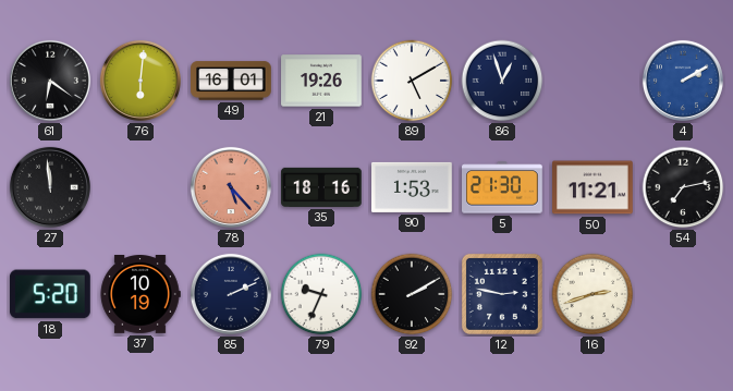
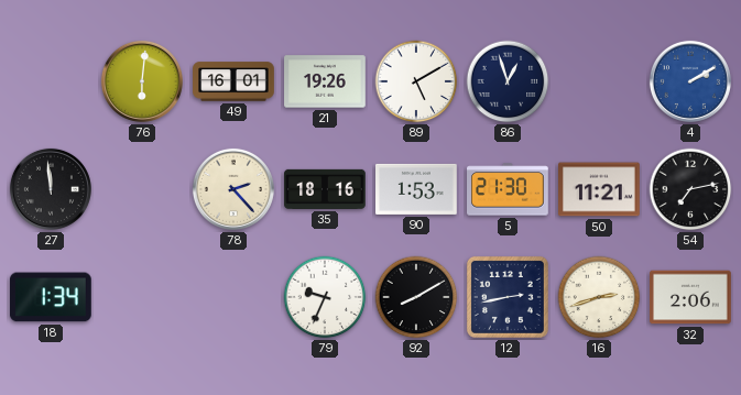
61: 6:21 -> none
78: 5:23 -> 2:23
78 dial: salmon -> cream
18: 5:20 -> 1:34
37: 10:19 -> none
85: 2:11 -> none
92: 2:10 -> 8:10
12: 2:47 -> 2:43
32: none -> 2:06
